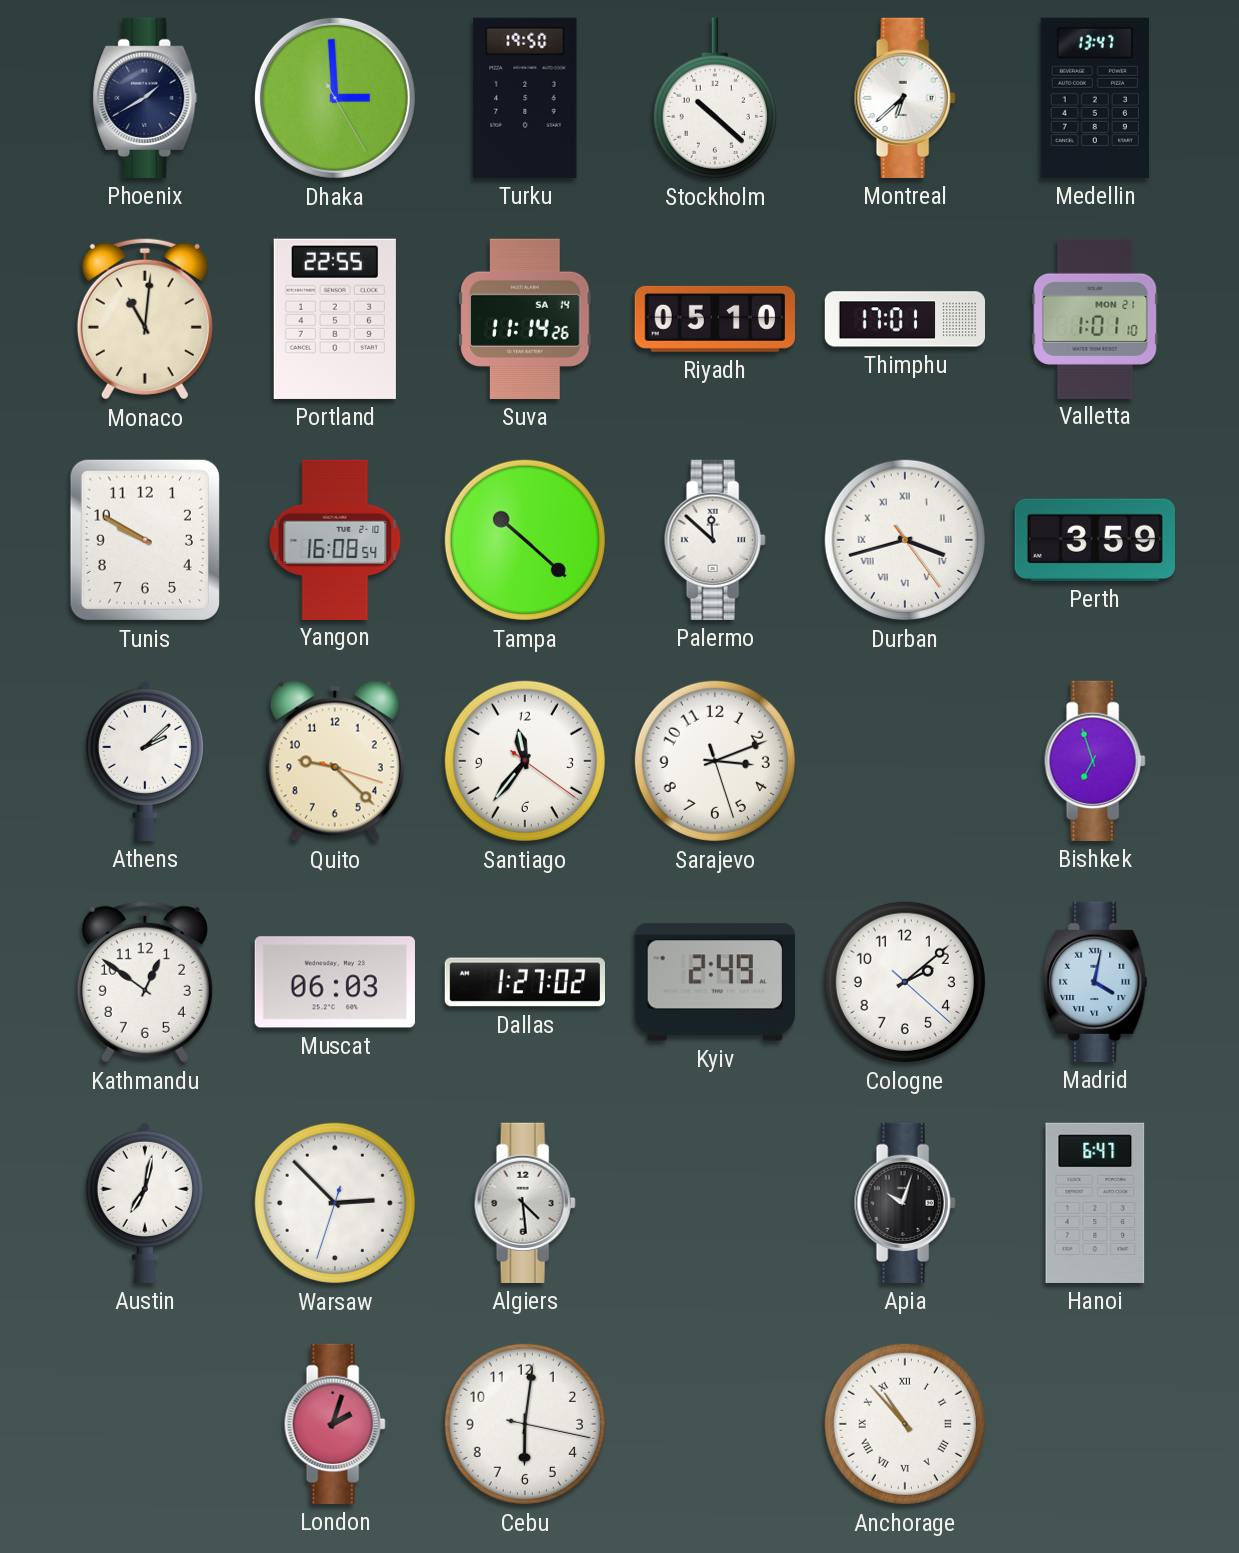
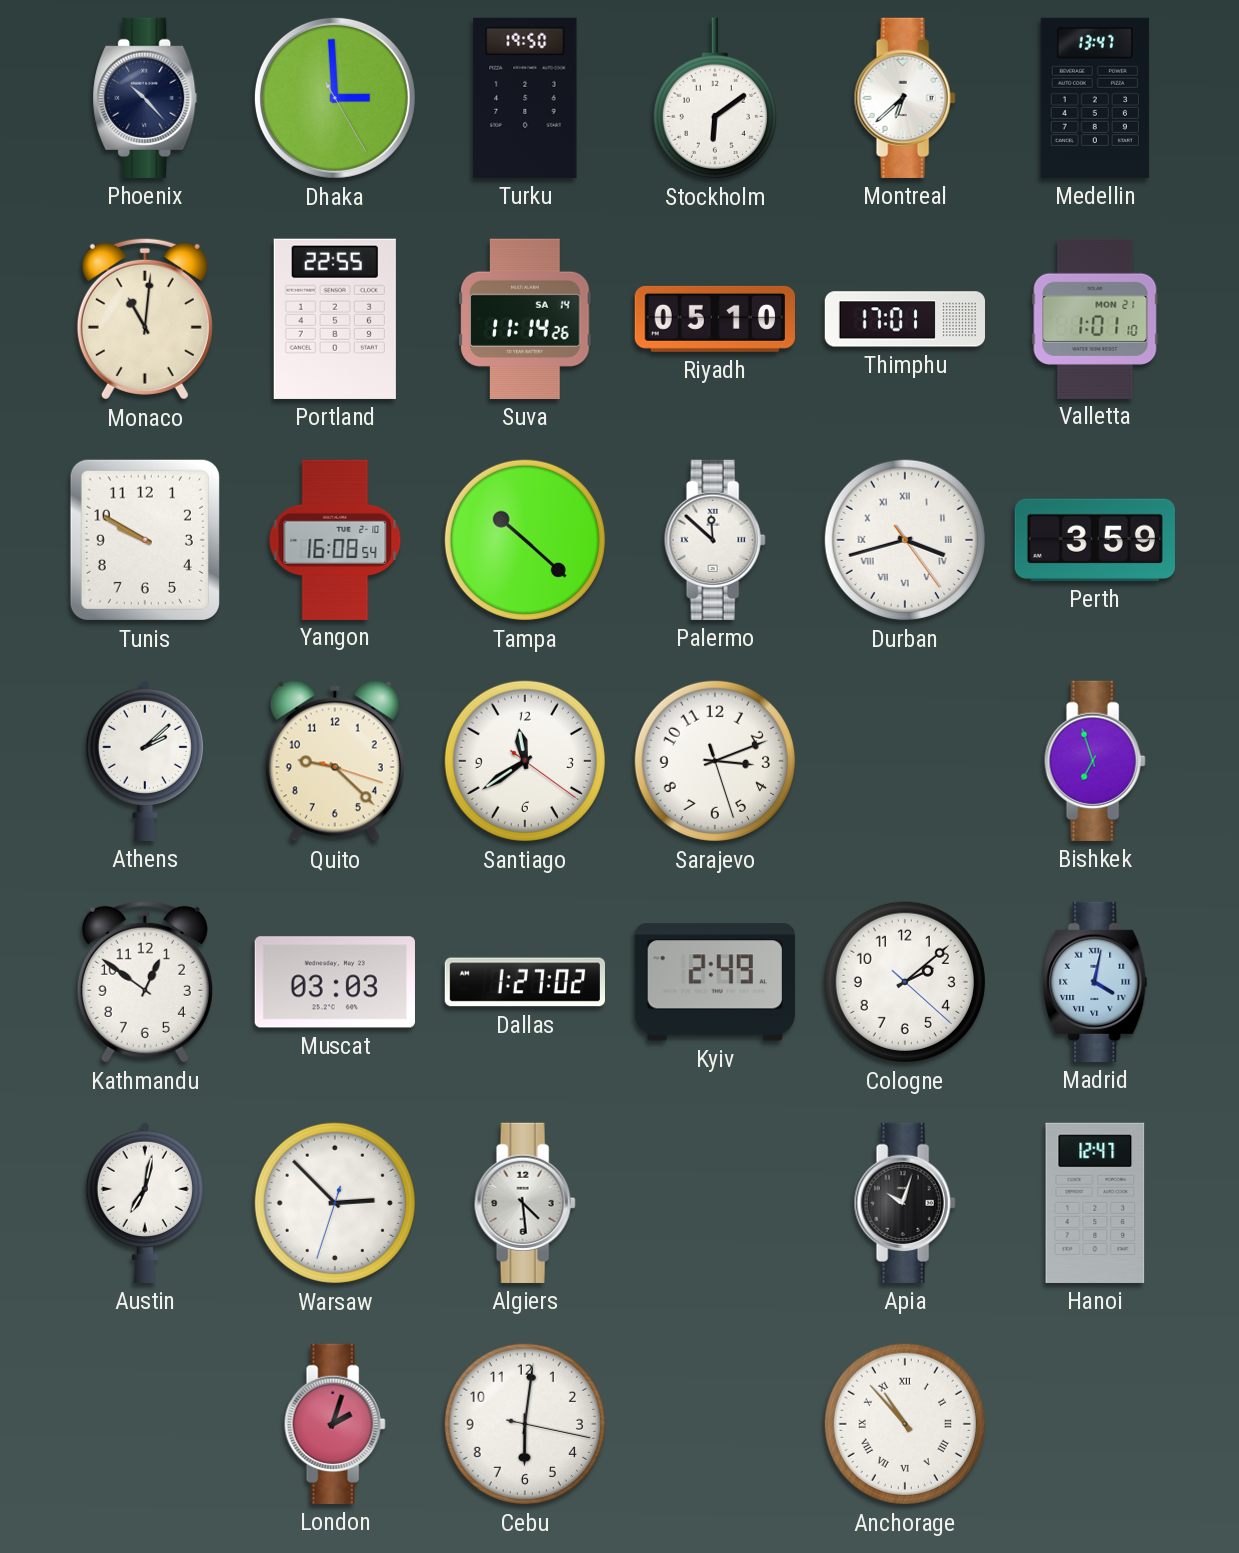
Phoenix: 1:40 -> 10:23
Stockholm: 10:22 -> 6:09
Santiago: 11:36 -> 11:39
Muscat: 06:03 -> 03:03
Hanoi: 6:47 -> 12:47
